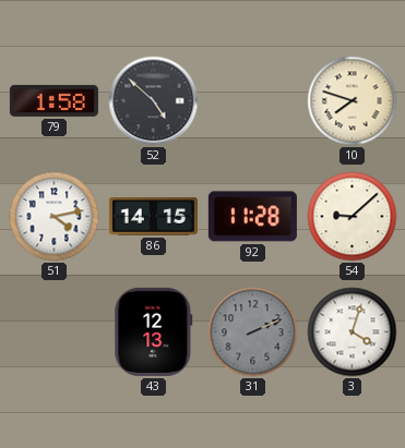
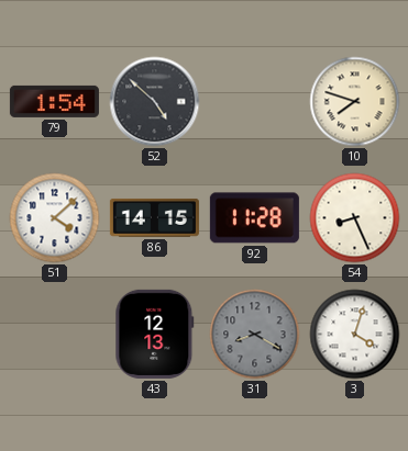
79: 1:58 -> 1:54
51: 4:13 -> 4:08
54: 9:08 -> 8:26
31: 2:11 -> 8:20
